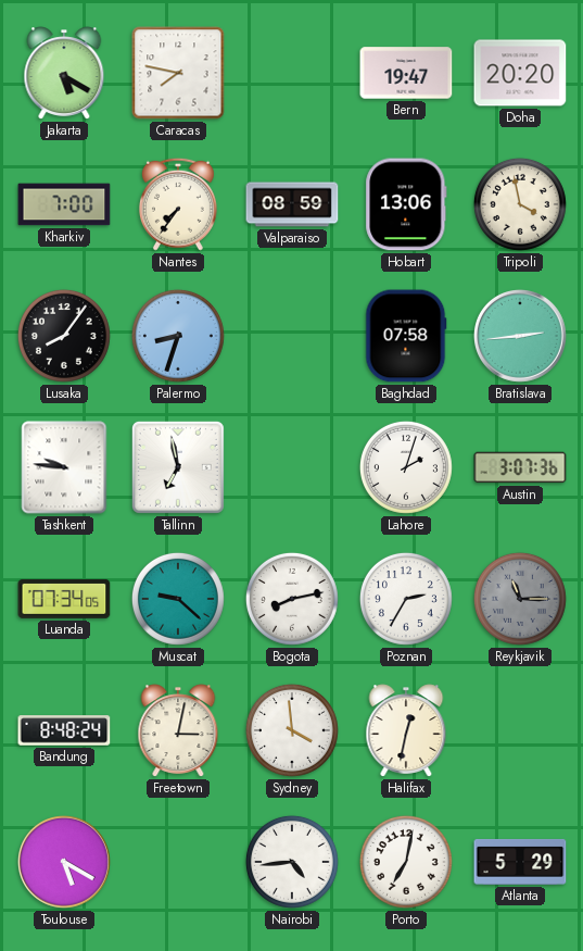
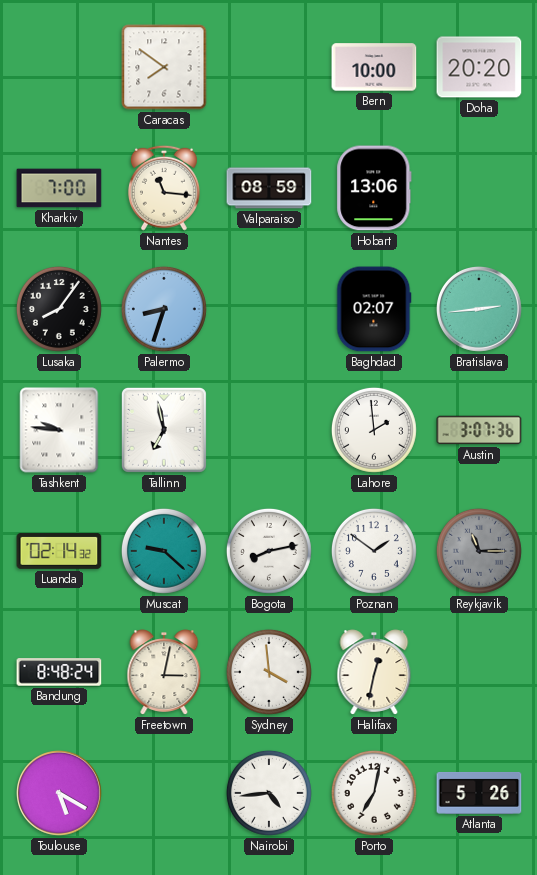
Jakarta: 5:20 -> none
Caracas: 7:47 -> 7:51
Bern: 19:47 -> 10:00
Nantes: 7:36 -> 11:16
Tripoli: 3:58 -> none
Baghdad: 07:58 -> 02:07
Lahore: 2:03 -> 1:59
Luanda: 07:34 -> 02:14
Poznan: 2:35 -> 1:51
Atlanta: 5:29 -> 5:26
